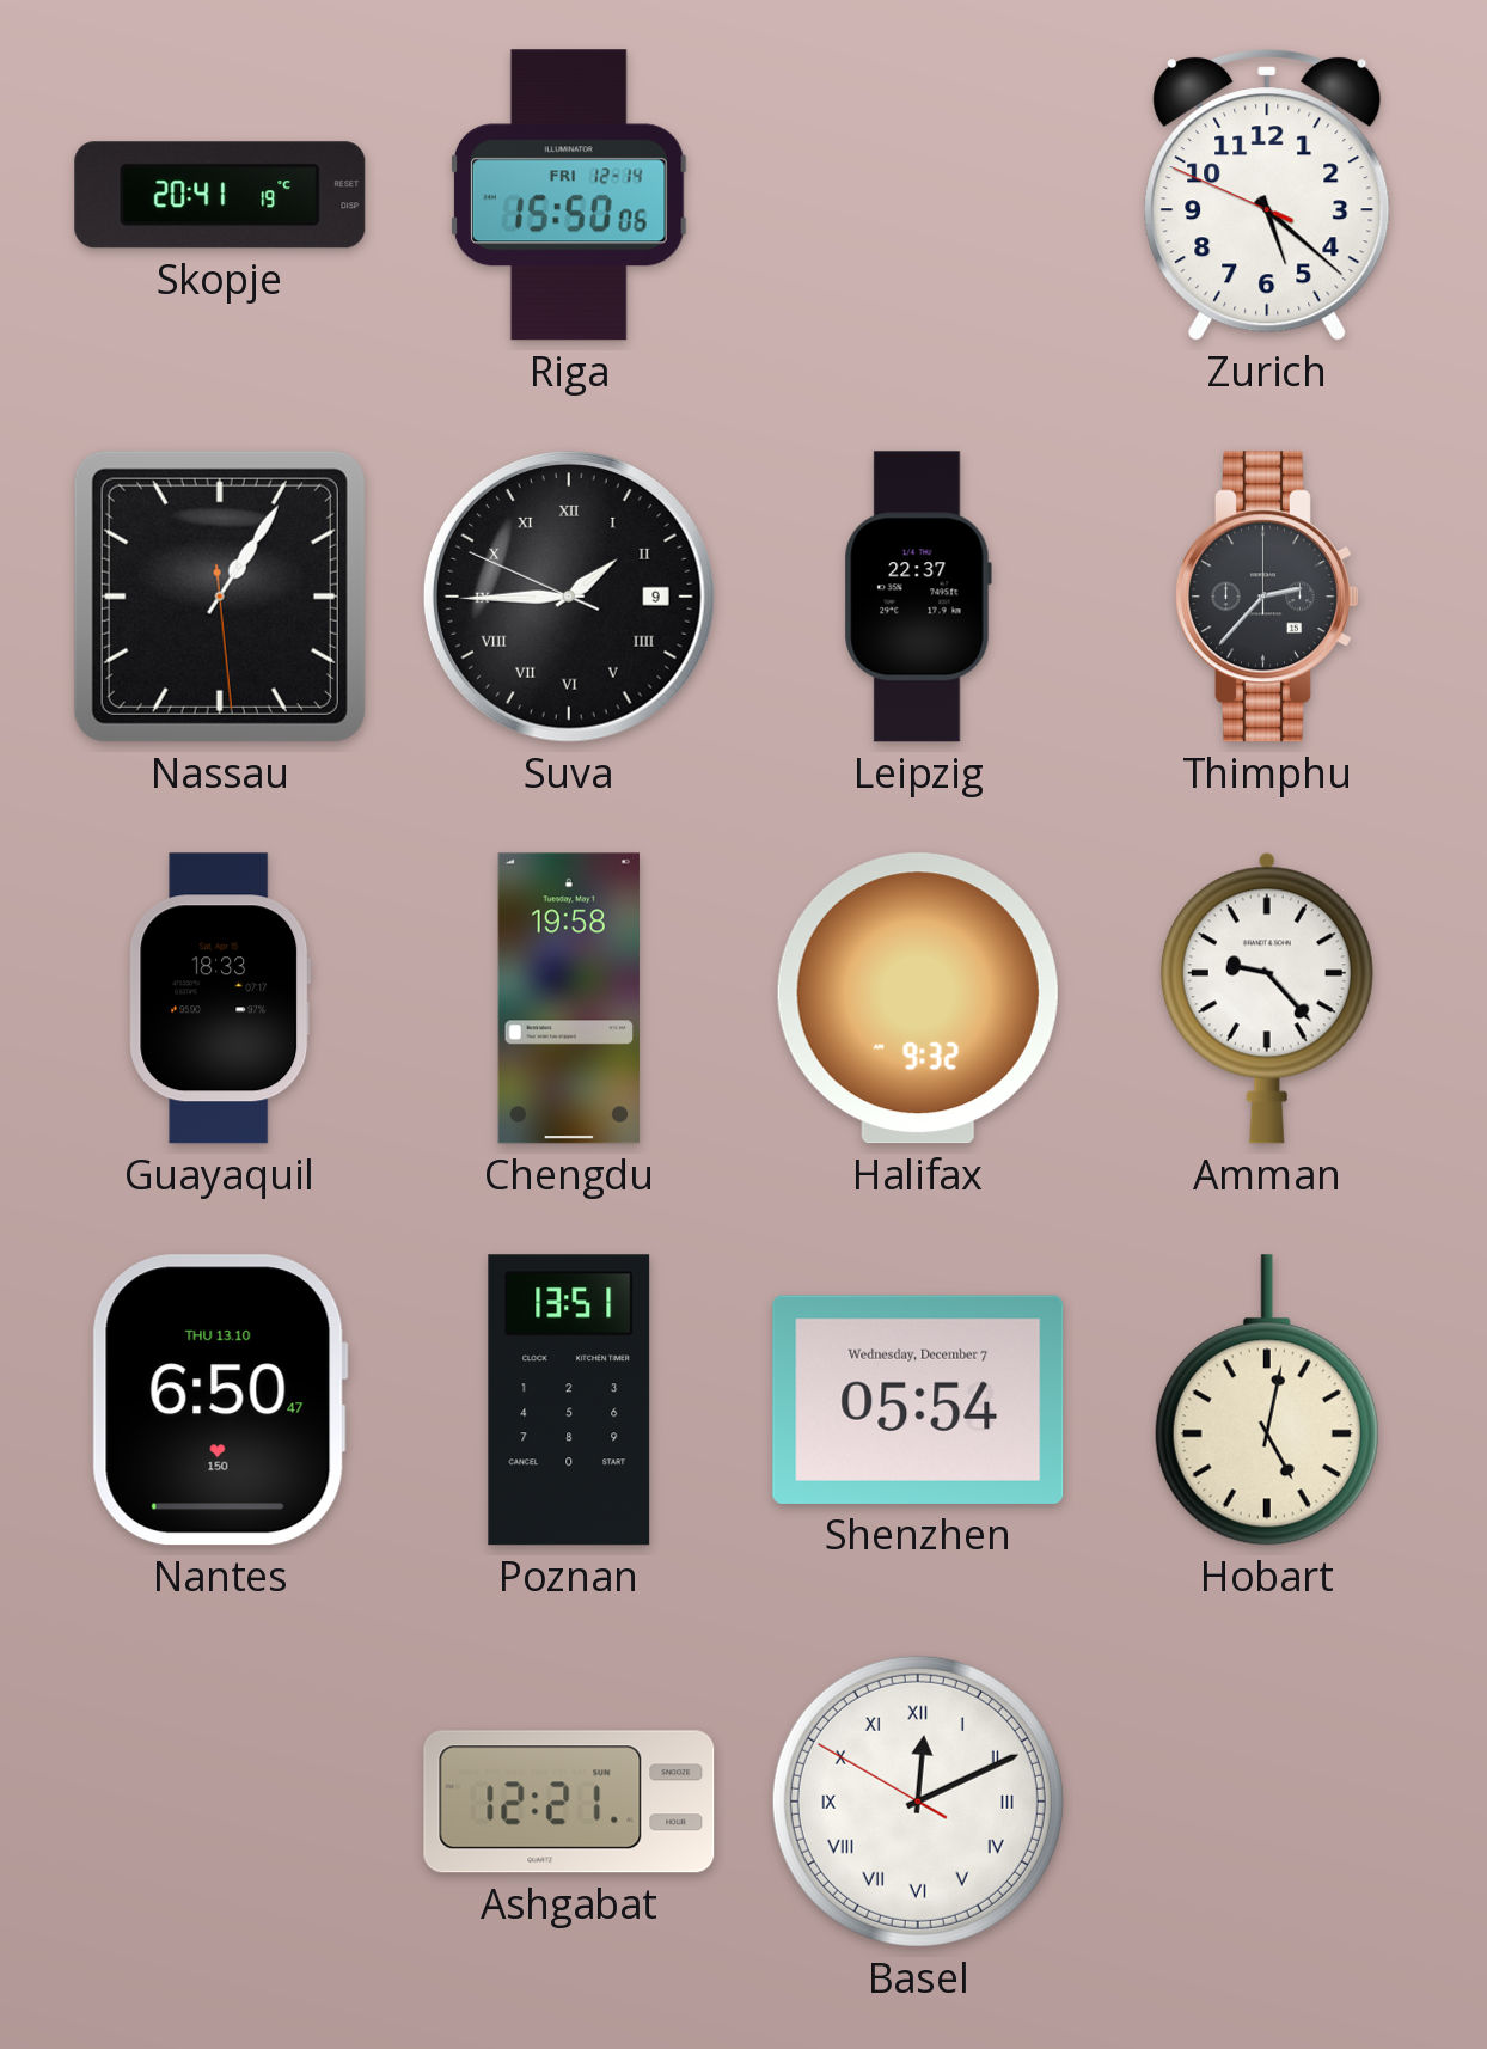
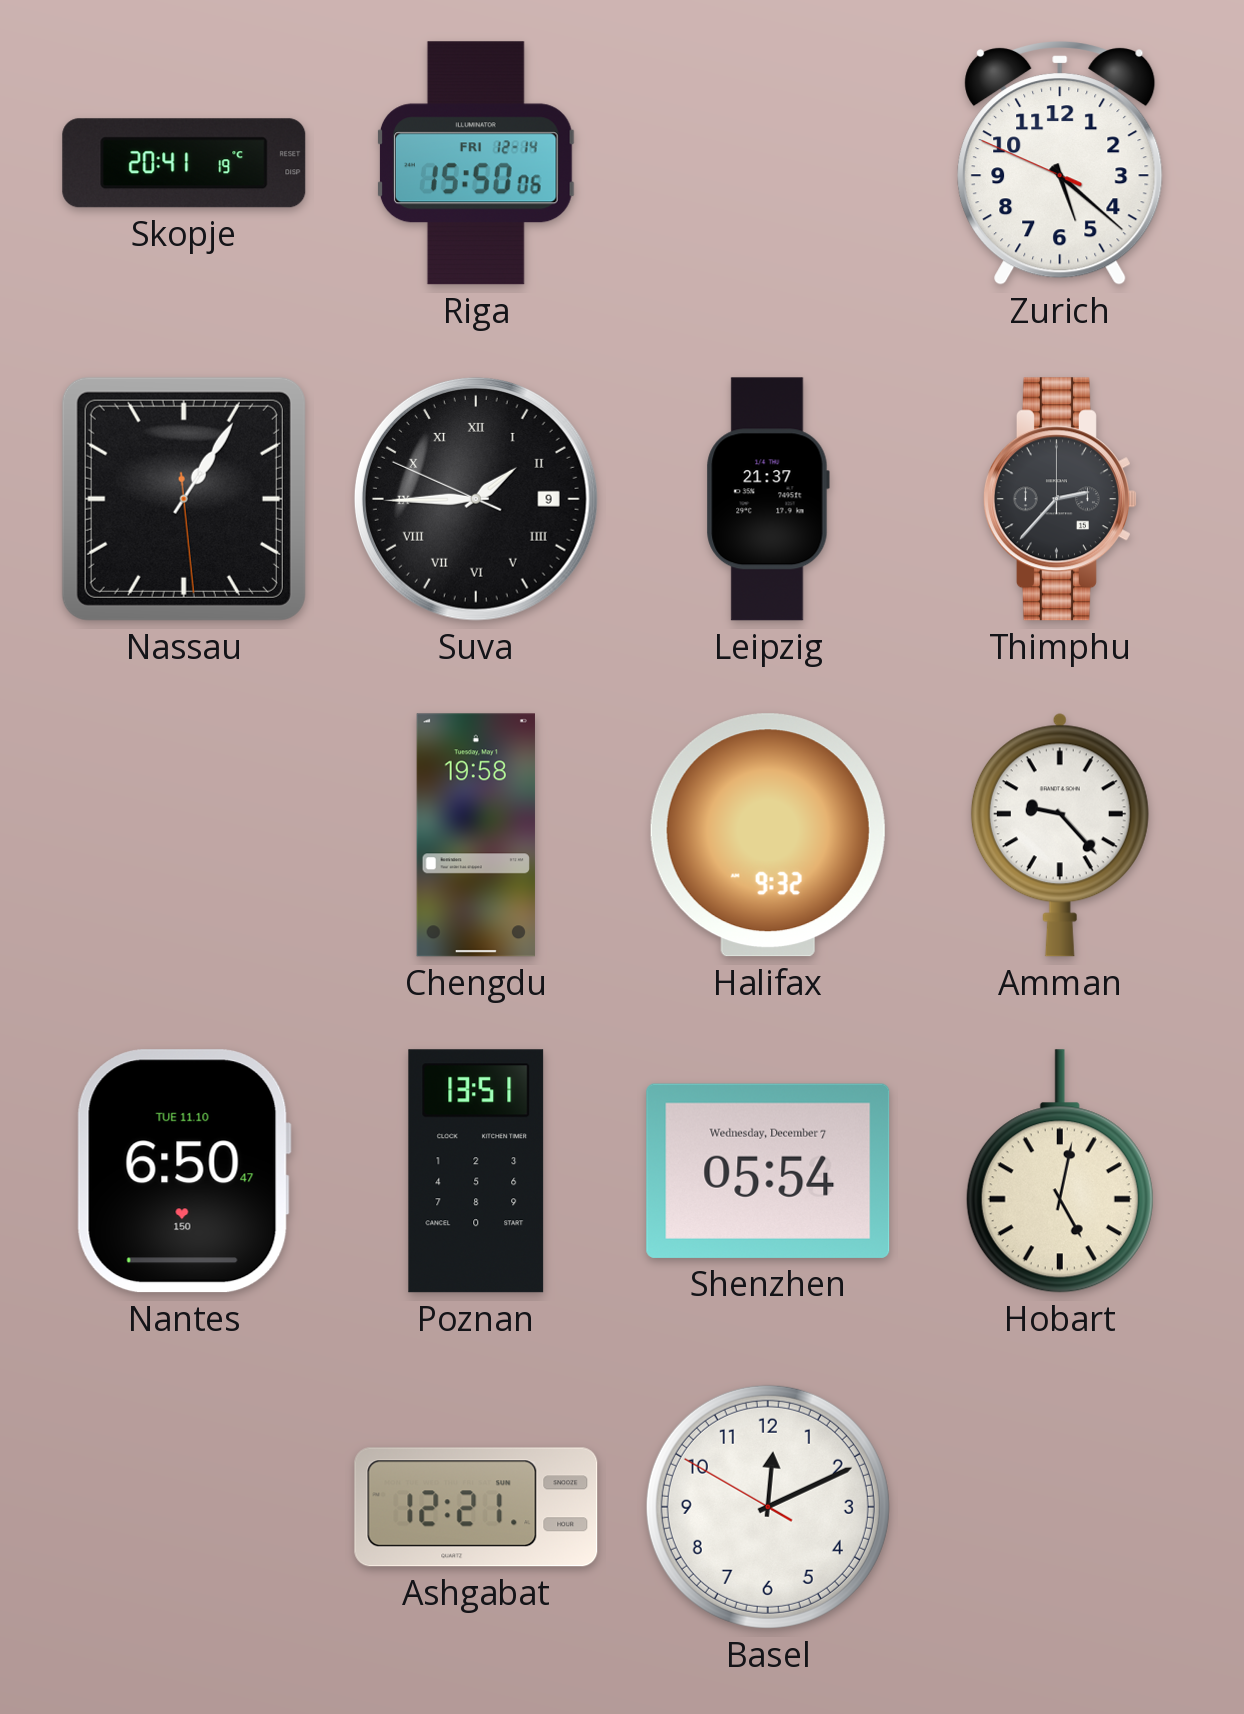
Leipzig: 22:37 -> 21:37
Guayaquil: 18:33 -> none
Nantes date: THU 13.10 -> TUE 11.10
Basel numerals: Roman -> Arabic
